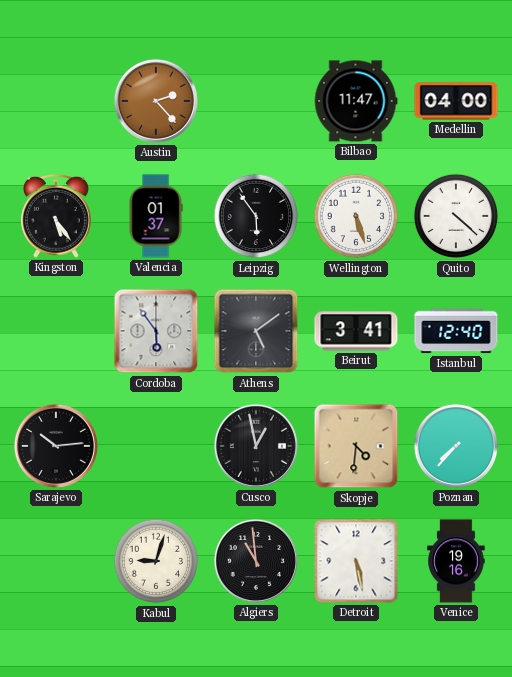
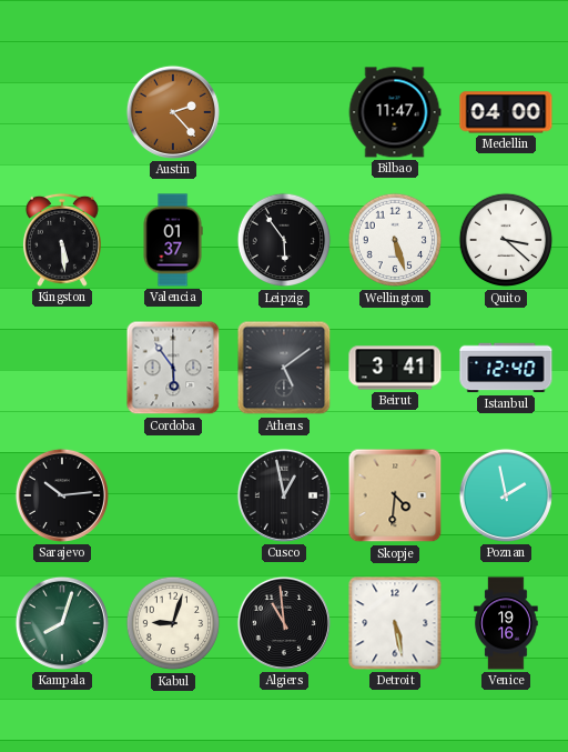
Kingston: 5:24 -> 5:29
Quito: 4:22 -> 3:22
Poznan: 7:37 -> 1:58
Kampala: none -> 8:03
